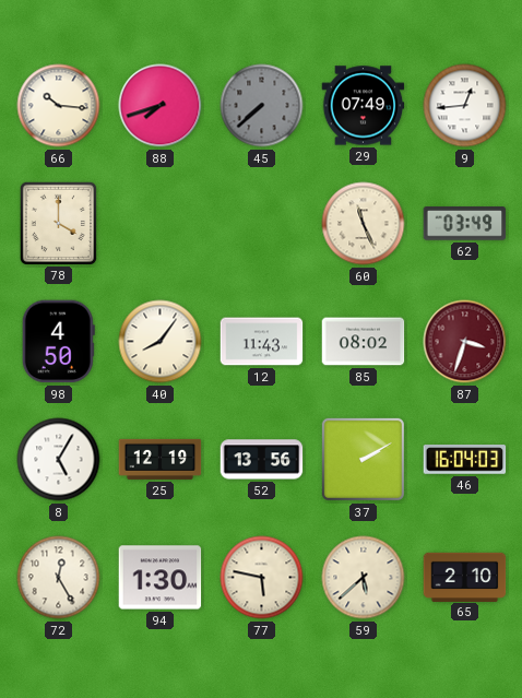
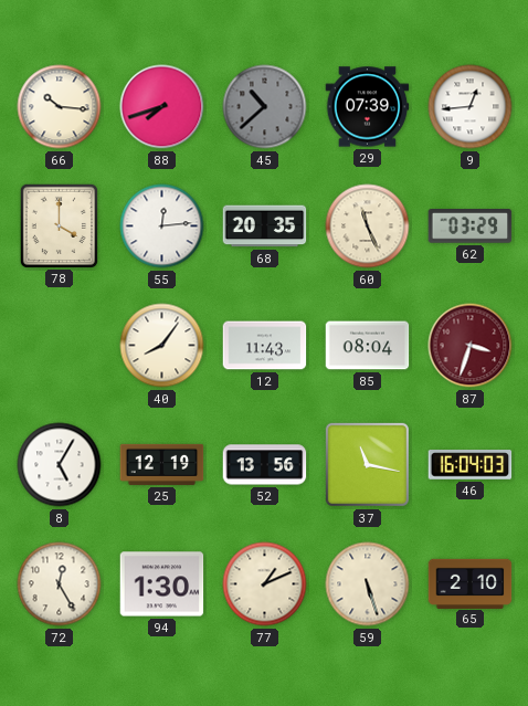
45: 7:38 -> 10:38
29: 07:49 -> 07:39
55: none -> 12:14
68: none -> 20:35
62: 03:49 -> 03:29
98: 4:50 -> none
85: 08:02 -> 08:04
37: 2:10 -> 11:17
77: 5:47 -> 1:11
59: 5:38 -> 5:27
